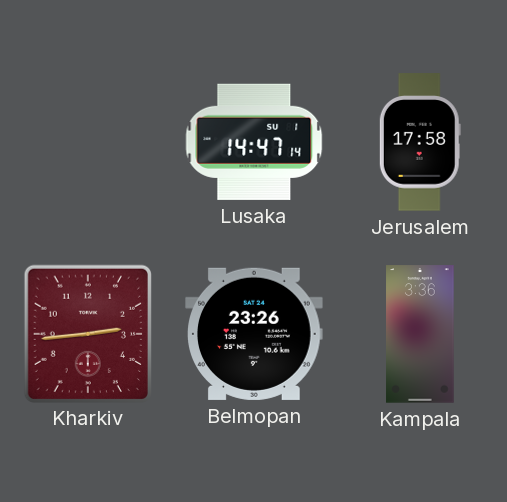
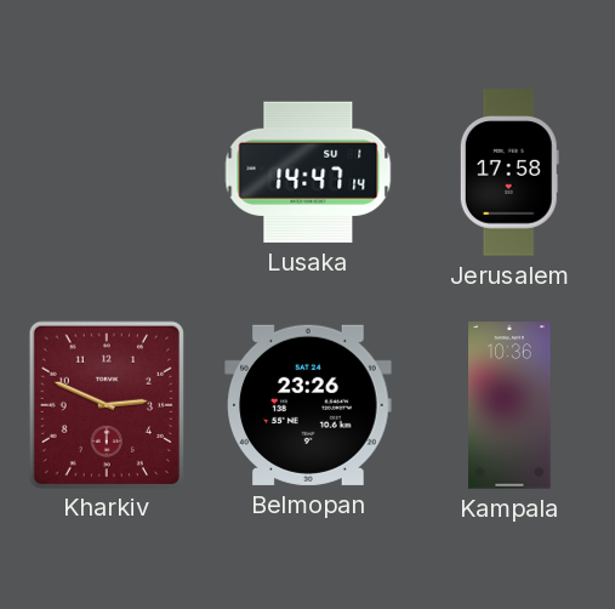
Kharkiv: 2:44 -> 2:49
Kampala: 3:36 -> 10:36
